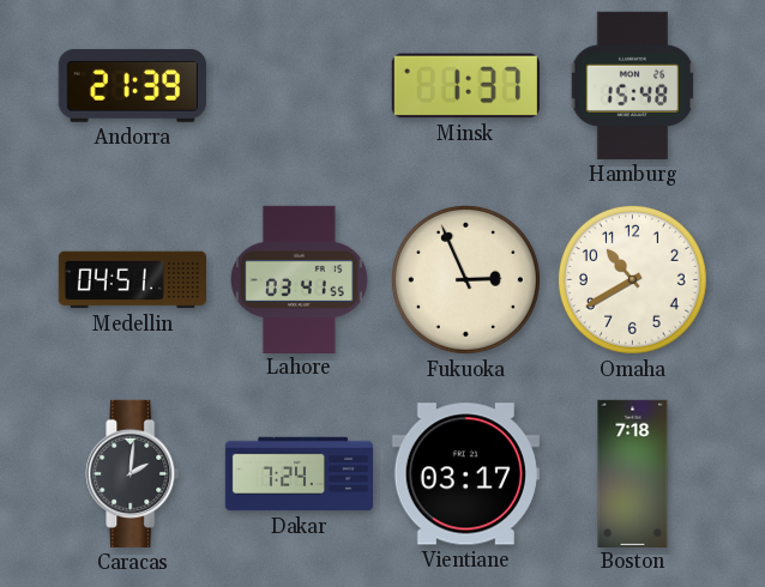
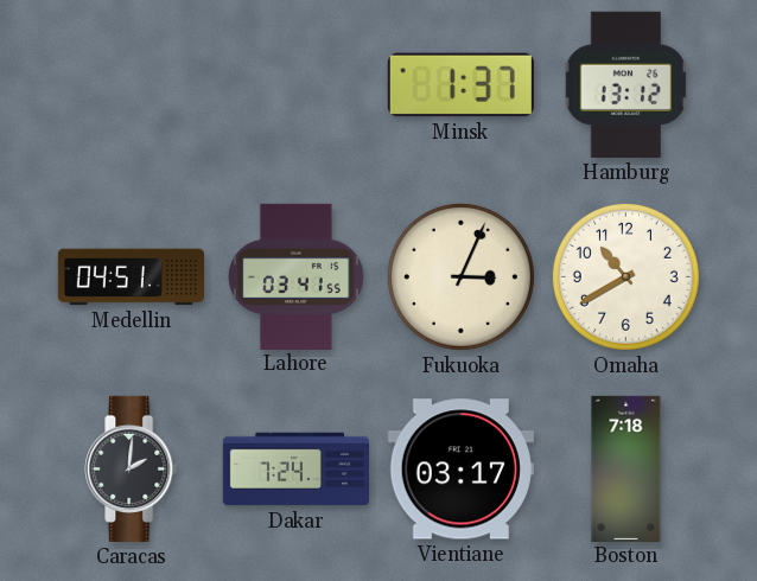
Andorra: 21:39 -> none
Hamburg: 15:48 -> 13:12
Fukuoka: 2:56 -> 3:04
